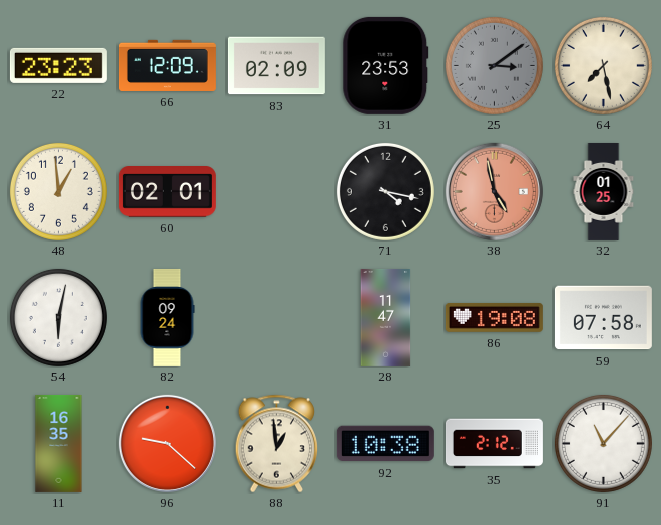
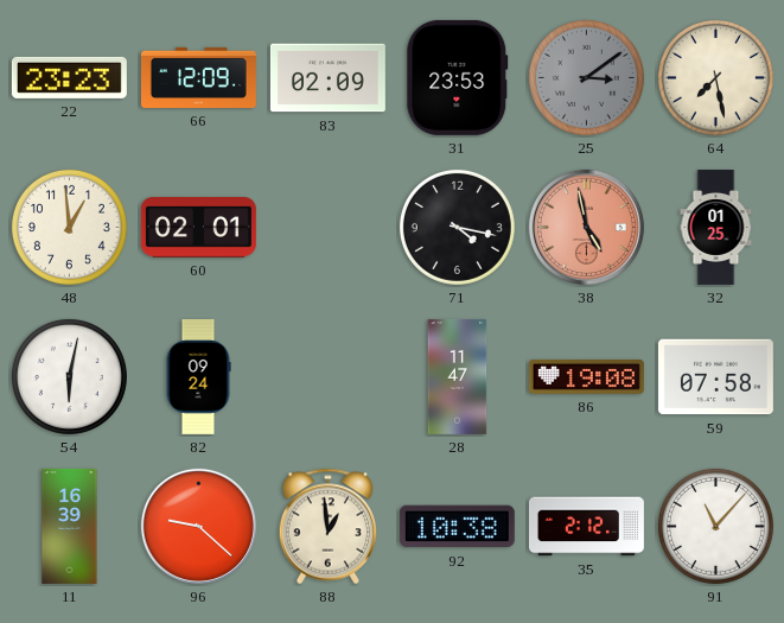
11: 16:35 -> 16:39
